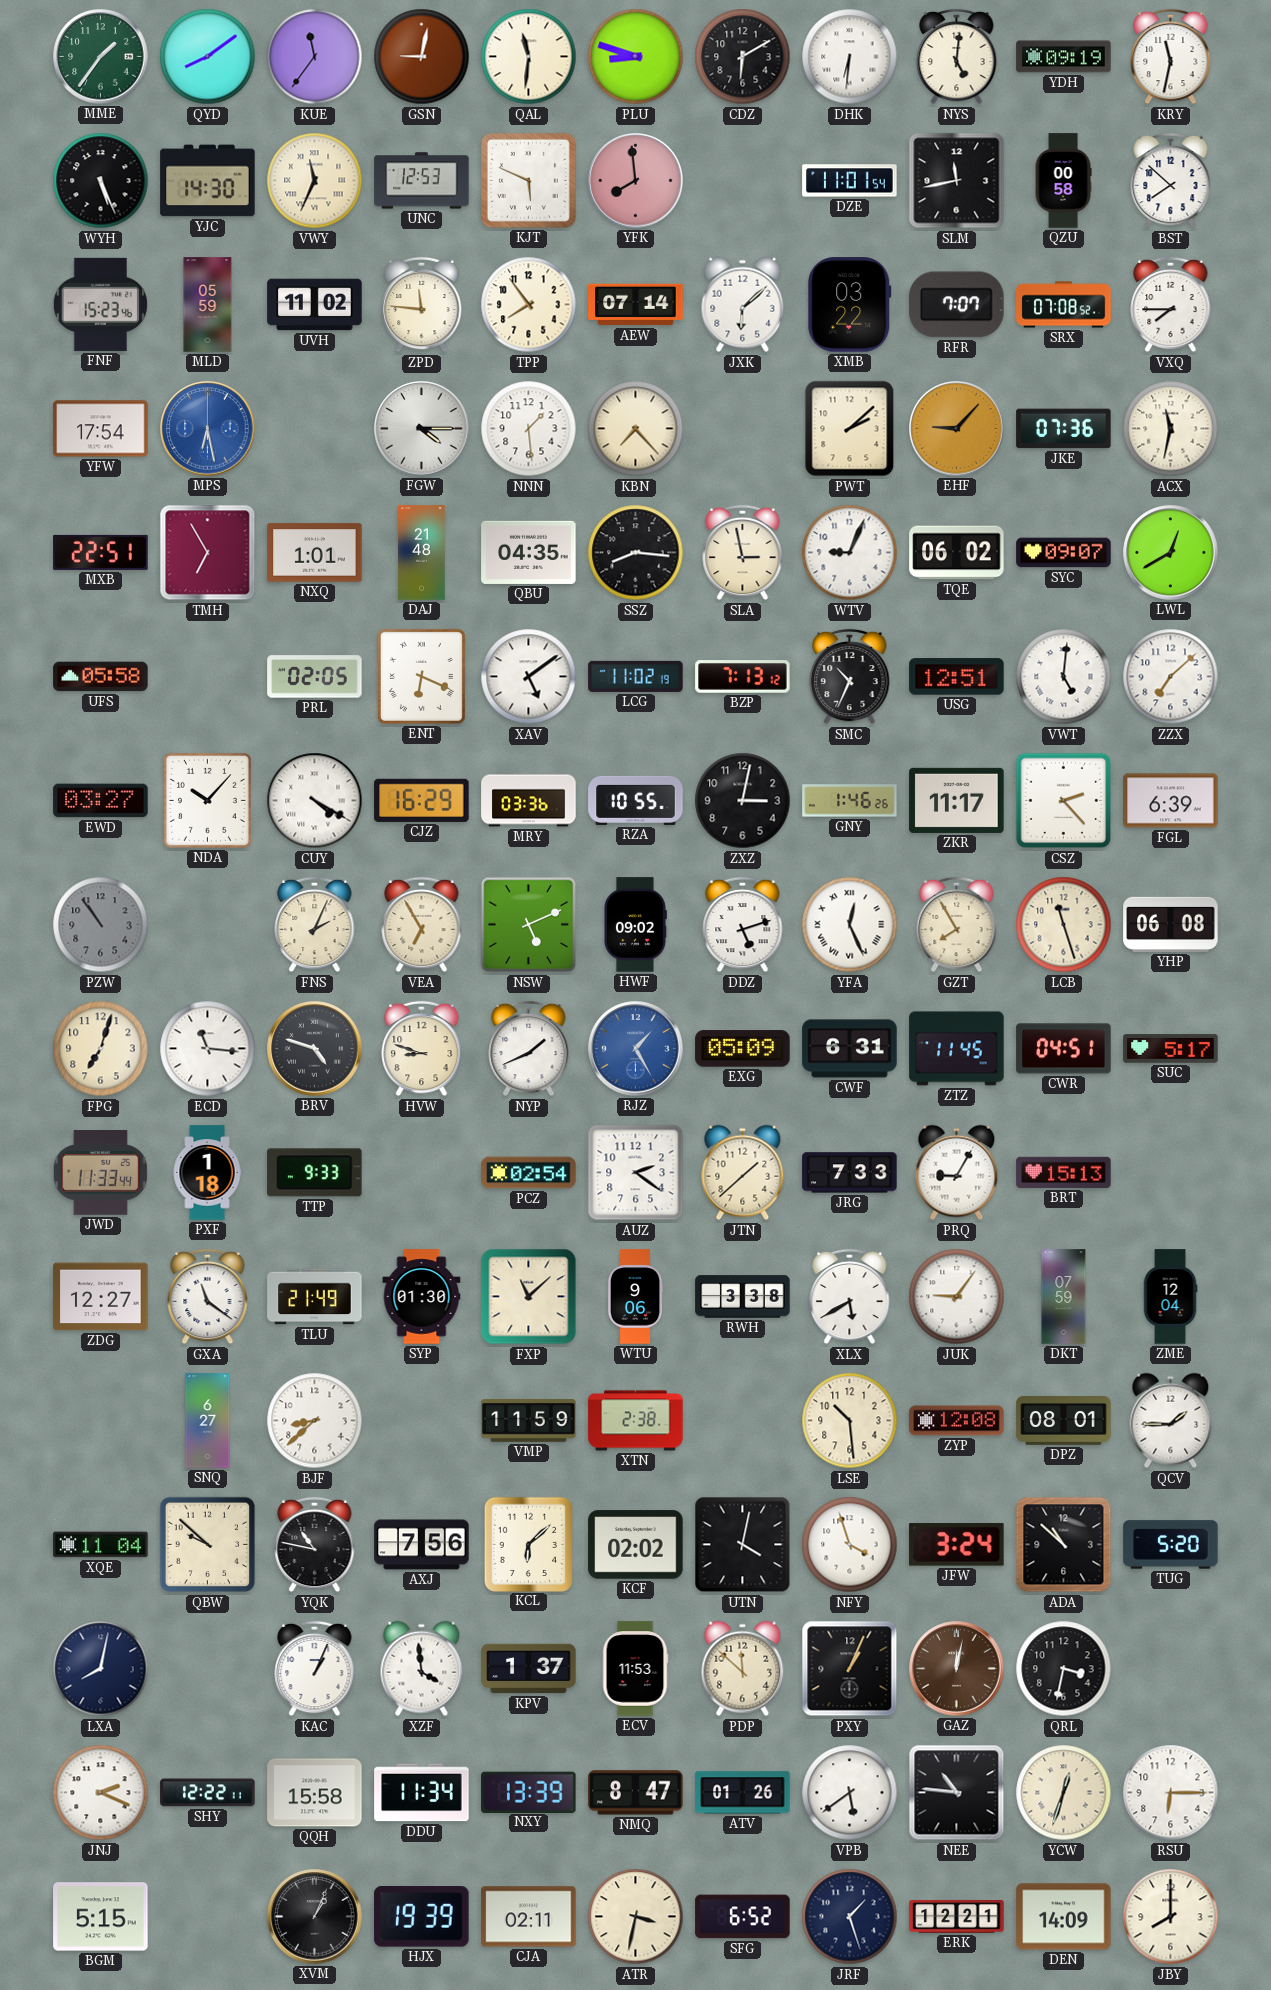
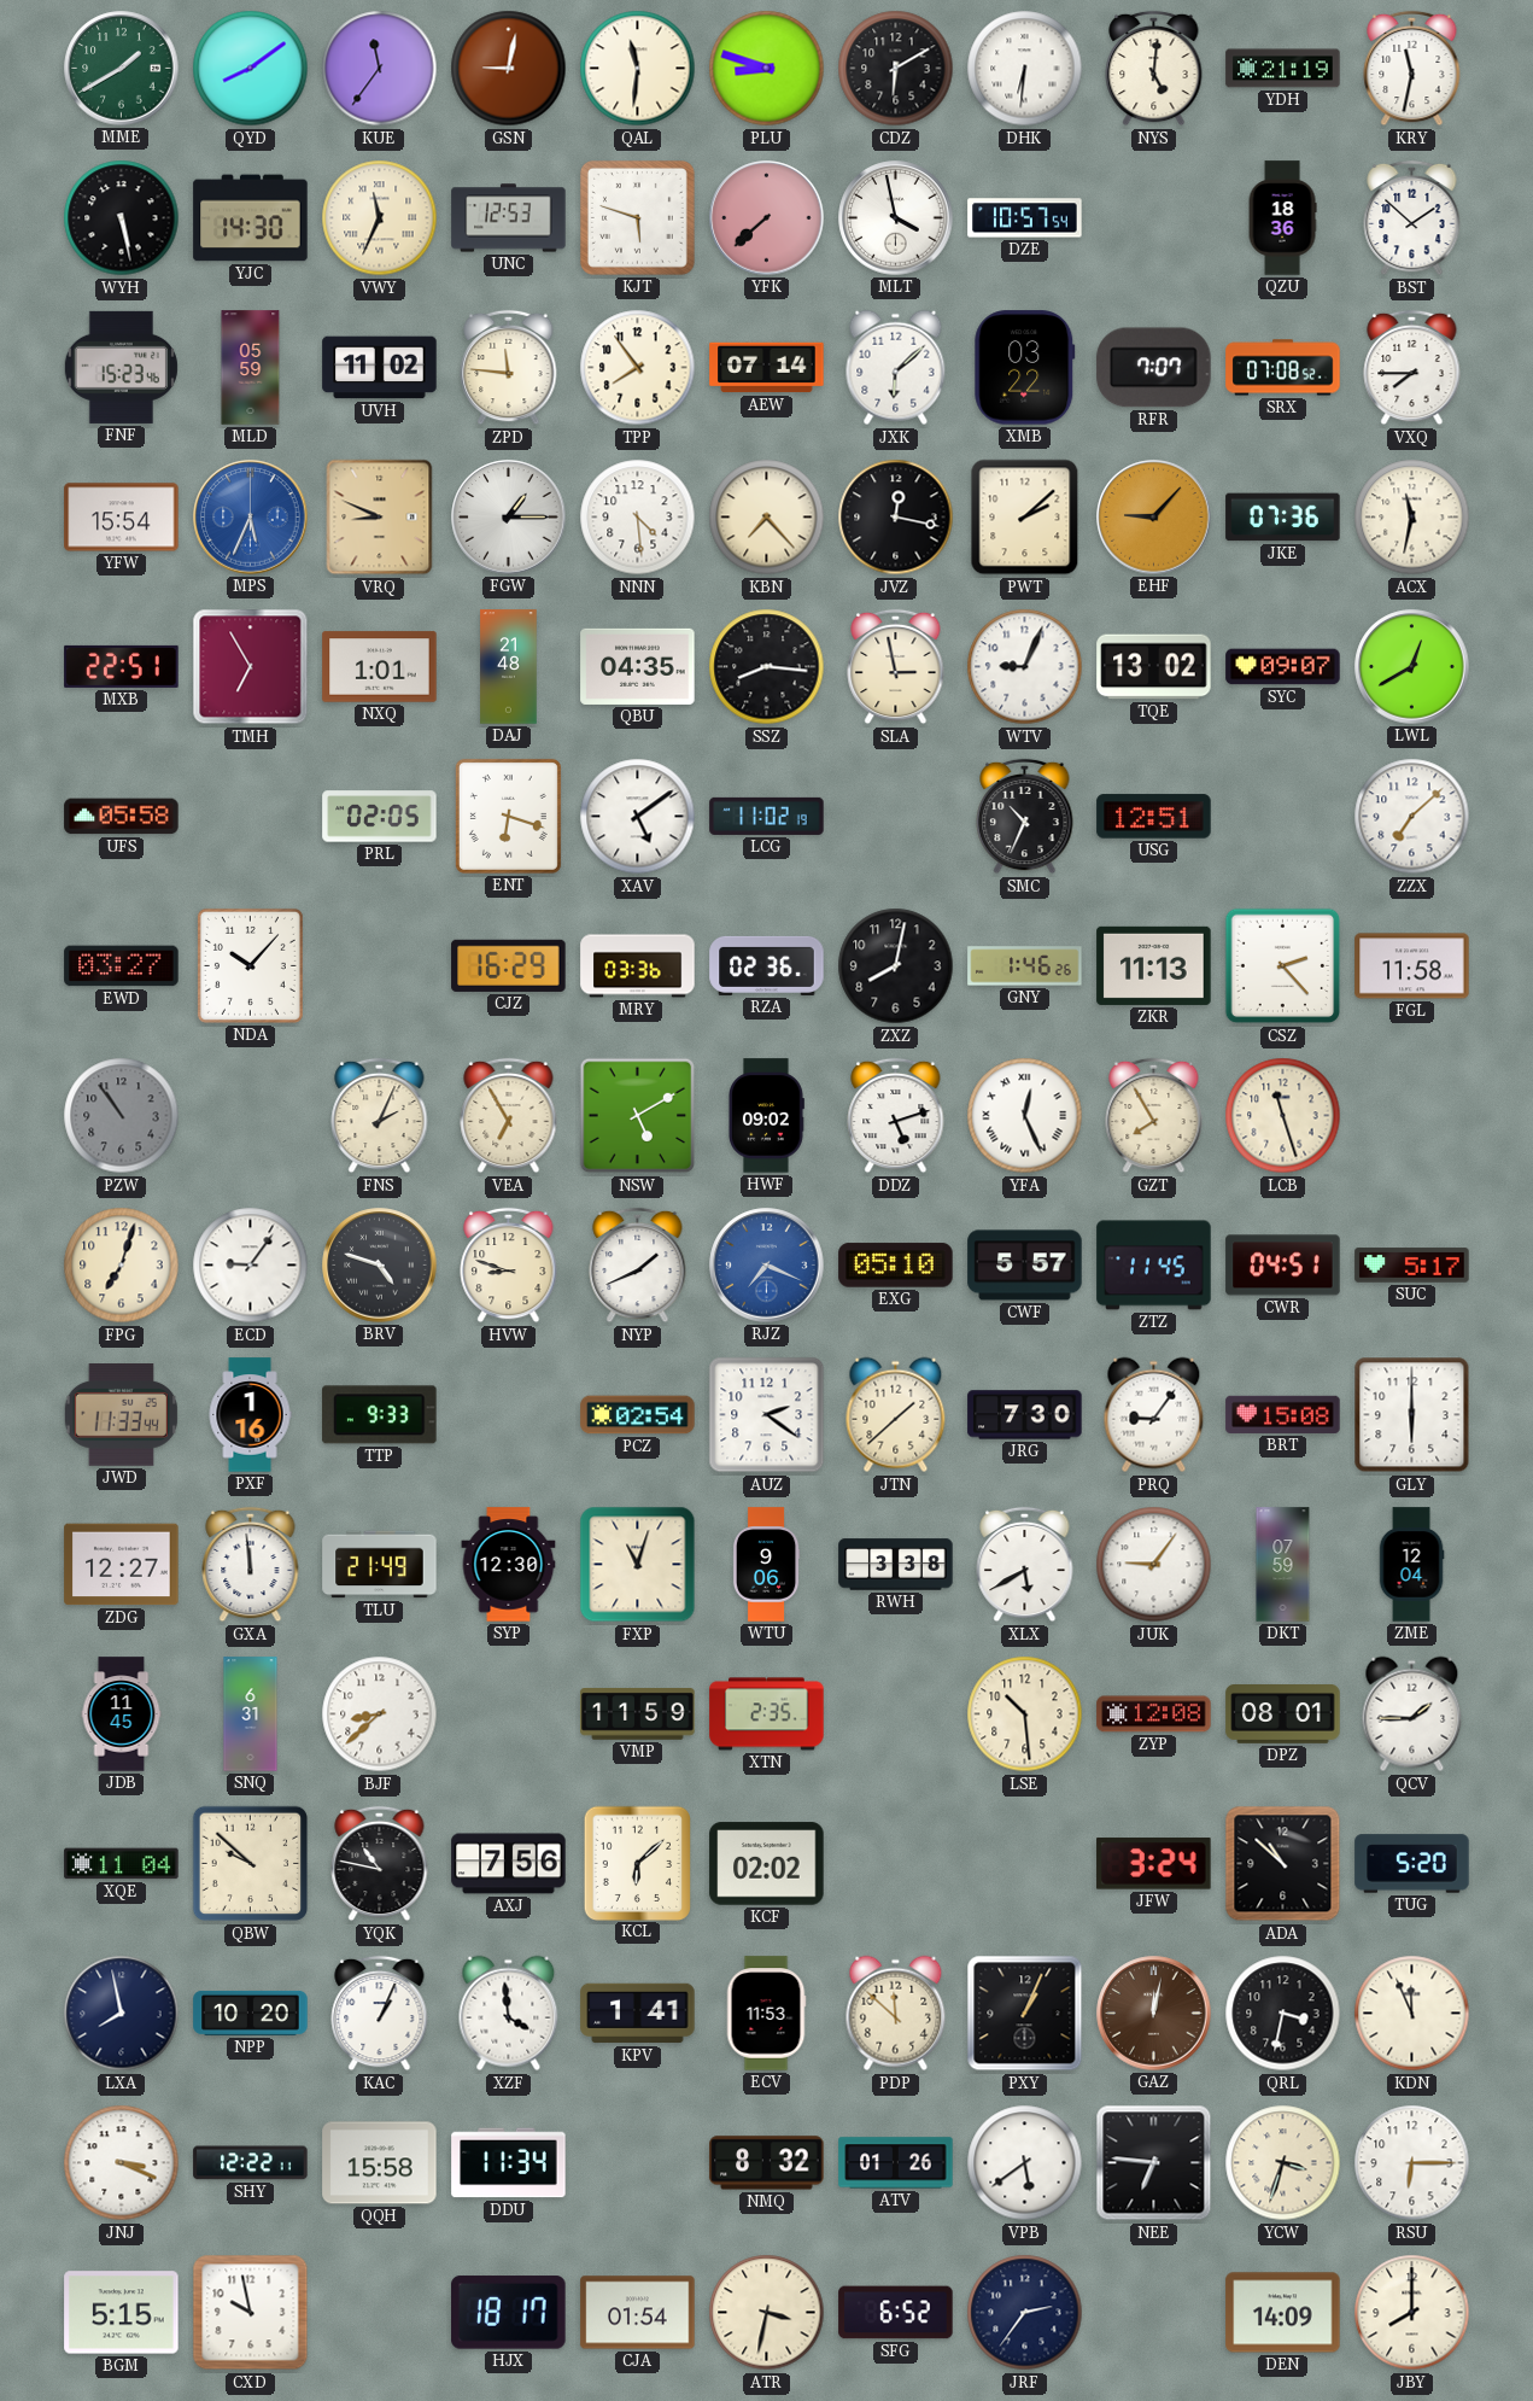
MME: 1:36 -> 1:40
YDH: 09:19 -> 21:19
WYH: 5:26 -> 5:28
KJT: 5:49 -> 5:48
YFK: 7:59 -> 7:38
MLT: none -> 3:58
DZE: 11:01 -> 10:57
SLM: 11:43 -> none
QZU: 00:58 -> 18:36
BST: 7:52 -> 1:52
YFW: 17:54 -> 15:54
MPS: 6:28 -> 5:34
VRQ: none -> 8:49
FGW: 4:15 -> 1:15
NNN: 1:29 -> 4:29
JVZ: none -> 12:17
TQE: 06:02 -> 13:02
ENT: 6:19 -> 6:18
BZP: 7:13 -> none
VWT: 5:01 -> none
CUY: 4:20 -> none
RZA: 10:55 -> 02:36
ZXZ: 3:02 -> 8:02
ZKR: 11:17 -> 11:13
FGL: 6:39 -> 11:58
NSW: 5:11 -> 5:10
YHP: 06:08 -> none
ECD: 11:16 -> 9:06
RJZ: 1:25 -> 7:19
EXG: 05:09 -> 05:10
CWF: 6:31 -> 5:57
PXF: 1:18 -> 1:16
JRG: 7:33 -> 7:30
PRQ: 9:05 -> 9:06
BRT: 15:13 -> 15:08
GLY: none -> 6:00
GXA: 11:21 -> 11:59
SYP: 01:30 -> 12:30
FXP: 11:08 -> 11:03
JDB: none -> 11:45
SNQ: 6:27 -> 6:31
XTN: 2:38 -> 2:35
UTN: 4:02 -> none
NFY: 3:57 -> none
LXA: 8:02 -> 7:58
NPP: none -> 10:20
KPV: 1:37 -> 1:41
KDN: none -> 11:56
JNJ: 2:19 -> 3:19
NXY: 13:39 -> none
NMQ: 8:47 -> 8:32
NEE: 10:46 -> 6:46
YCW: 12:33 -> 3:33
CXD: none -> 9:58
XVM: 1:04 -> none
HJX: 19:39 -> 18:17
CJA: 02:11 -> 01:54
JRF: 1:27 -> 2:36
ERK: 12:21 -> none
